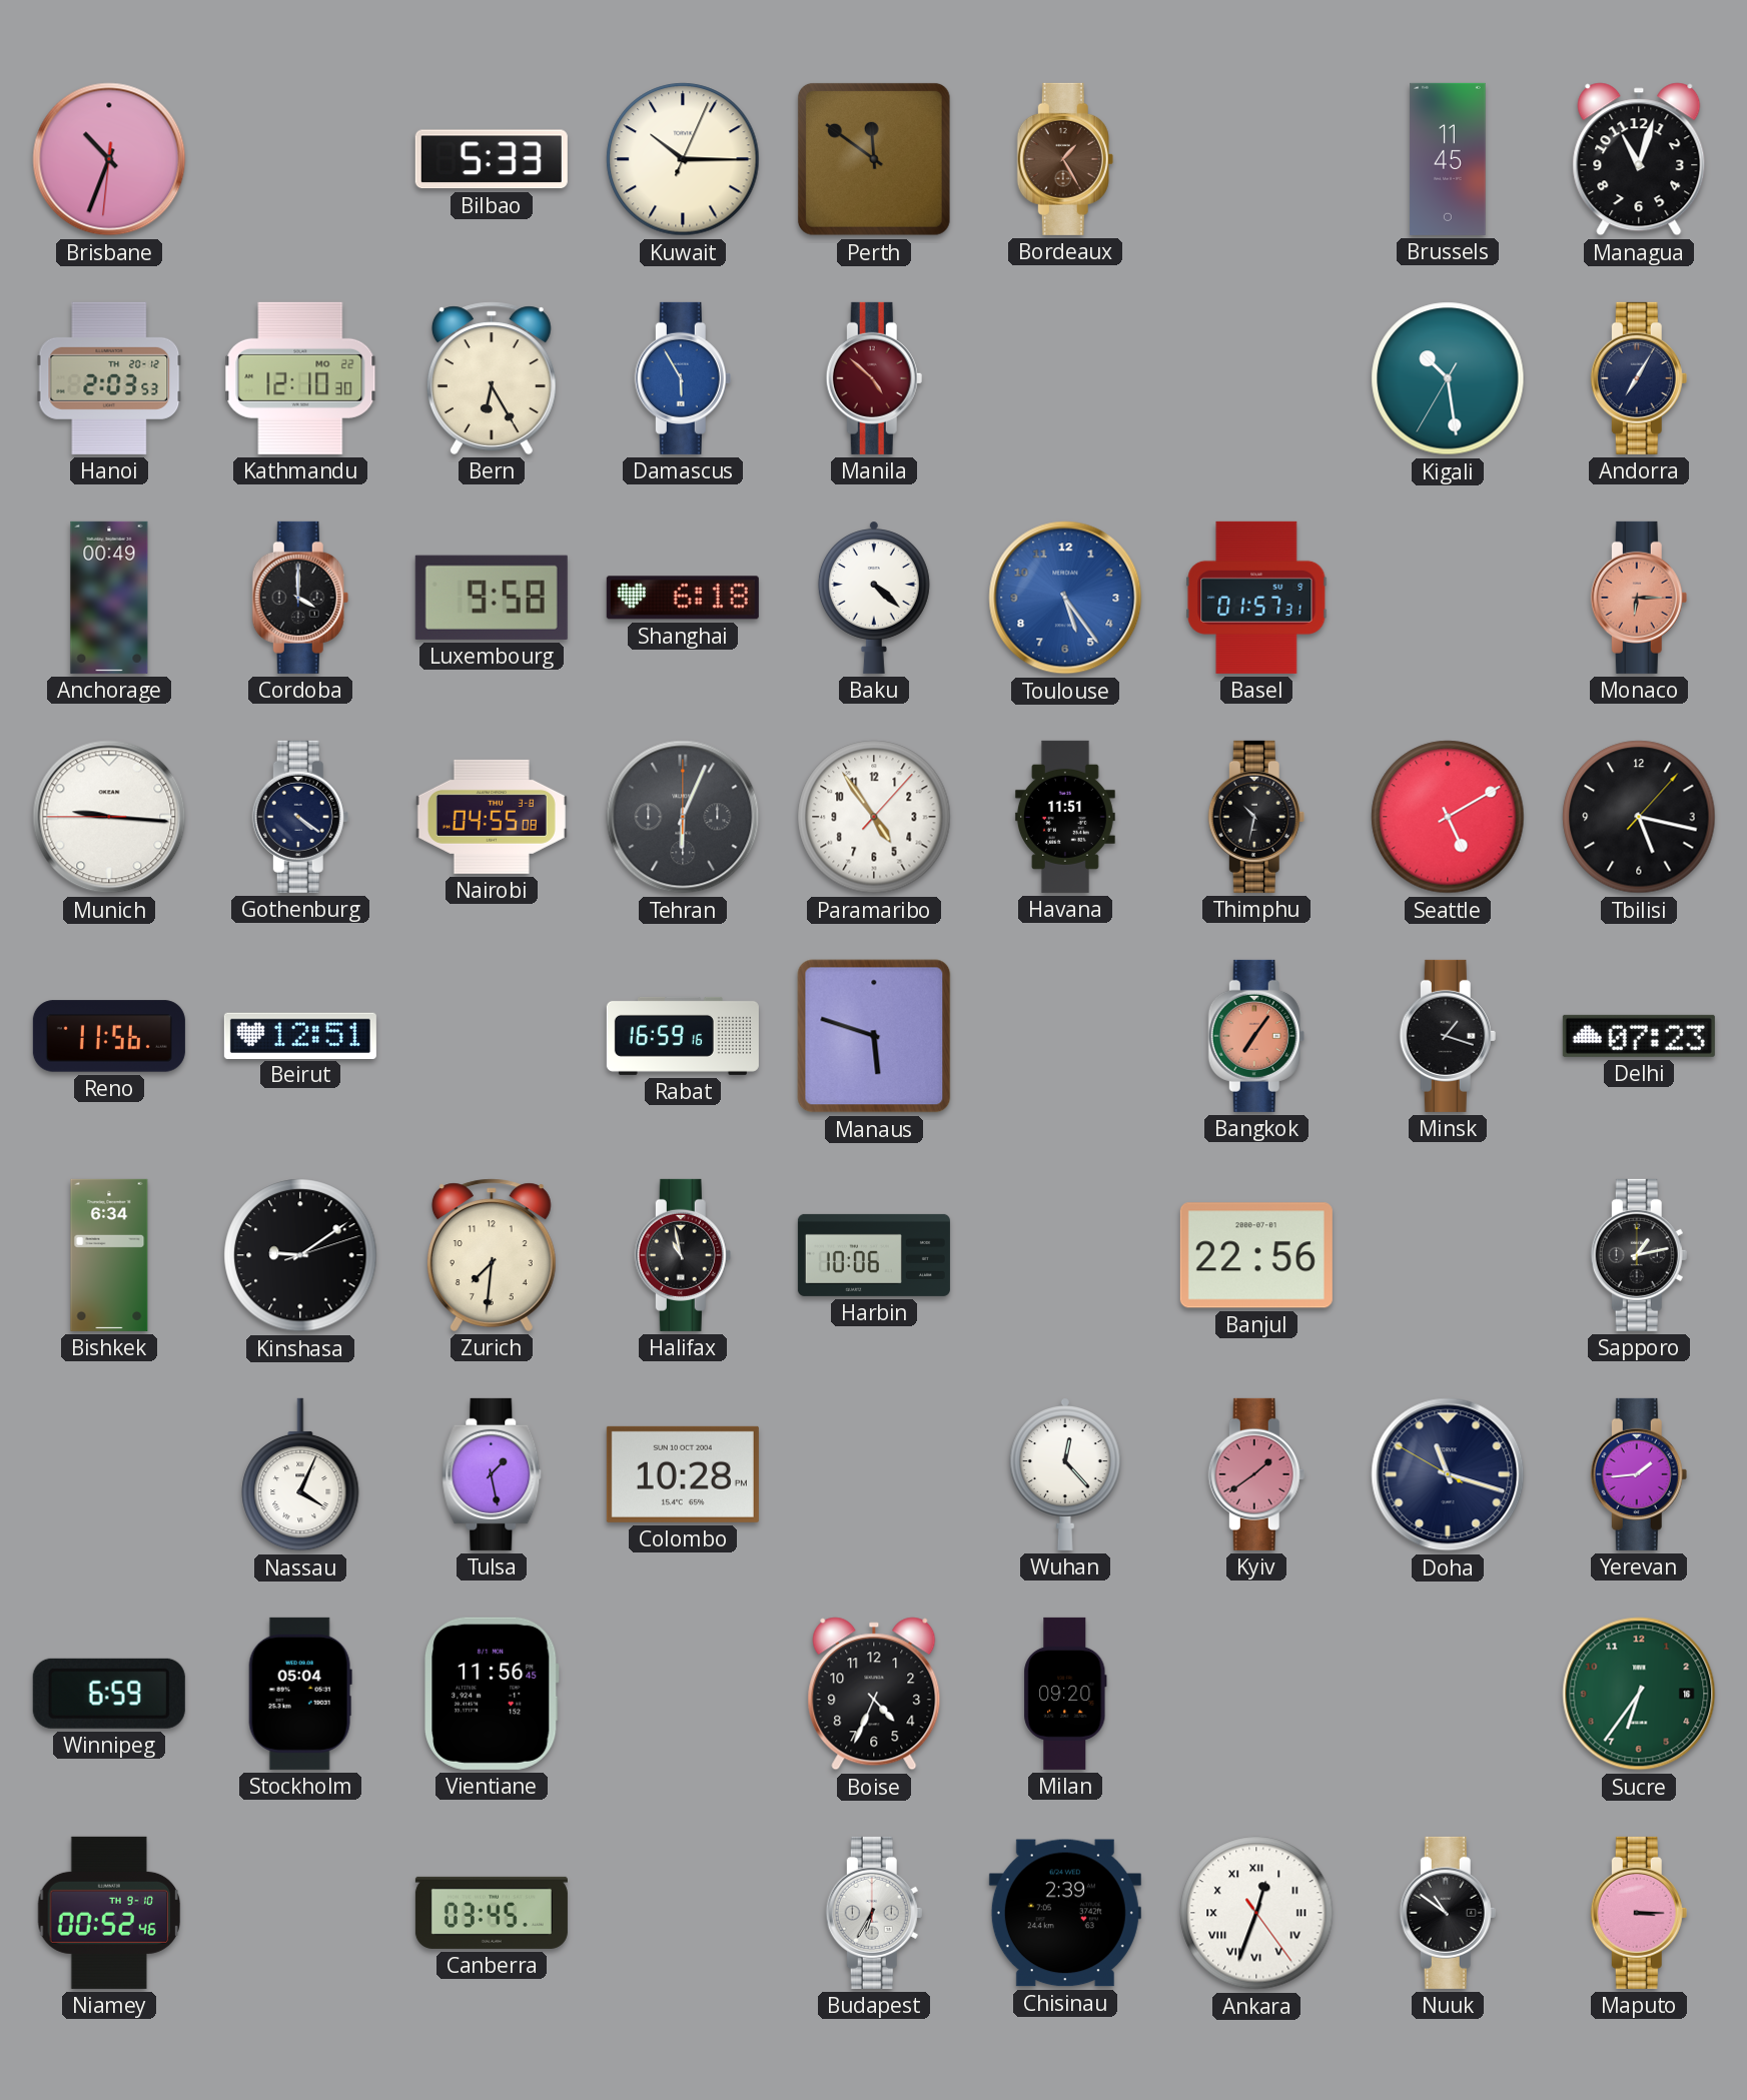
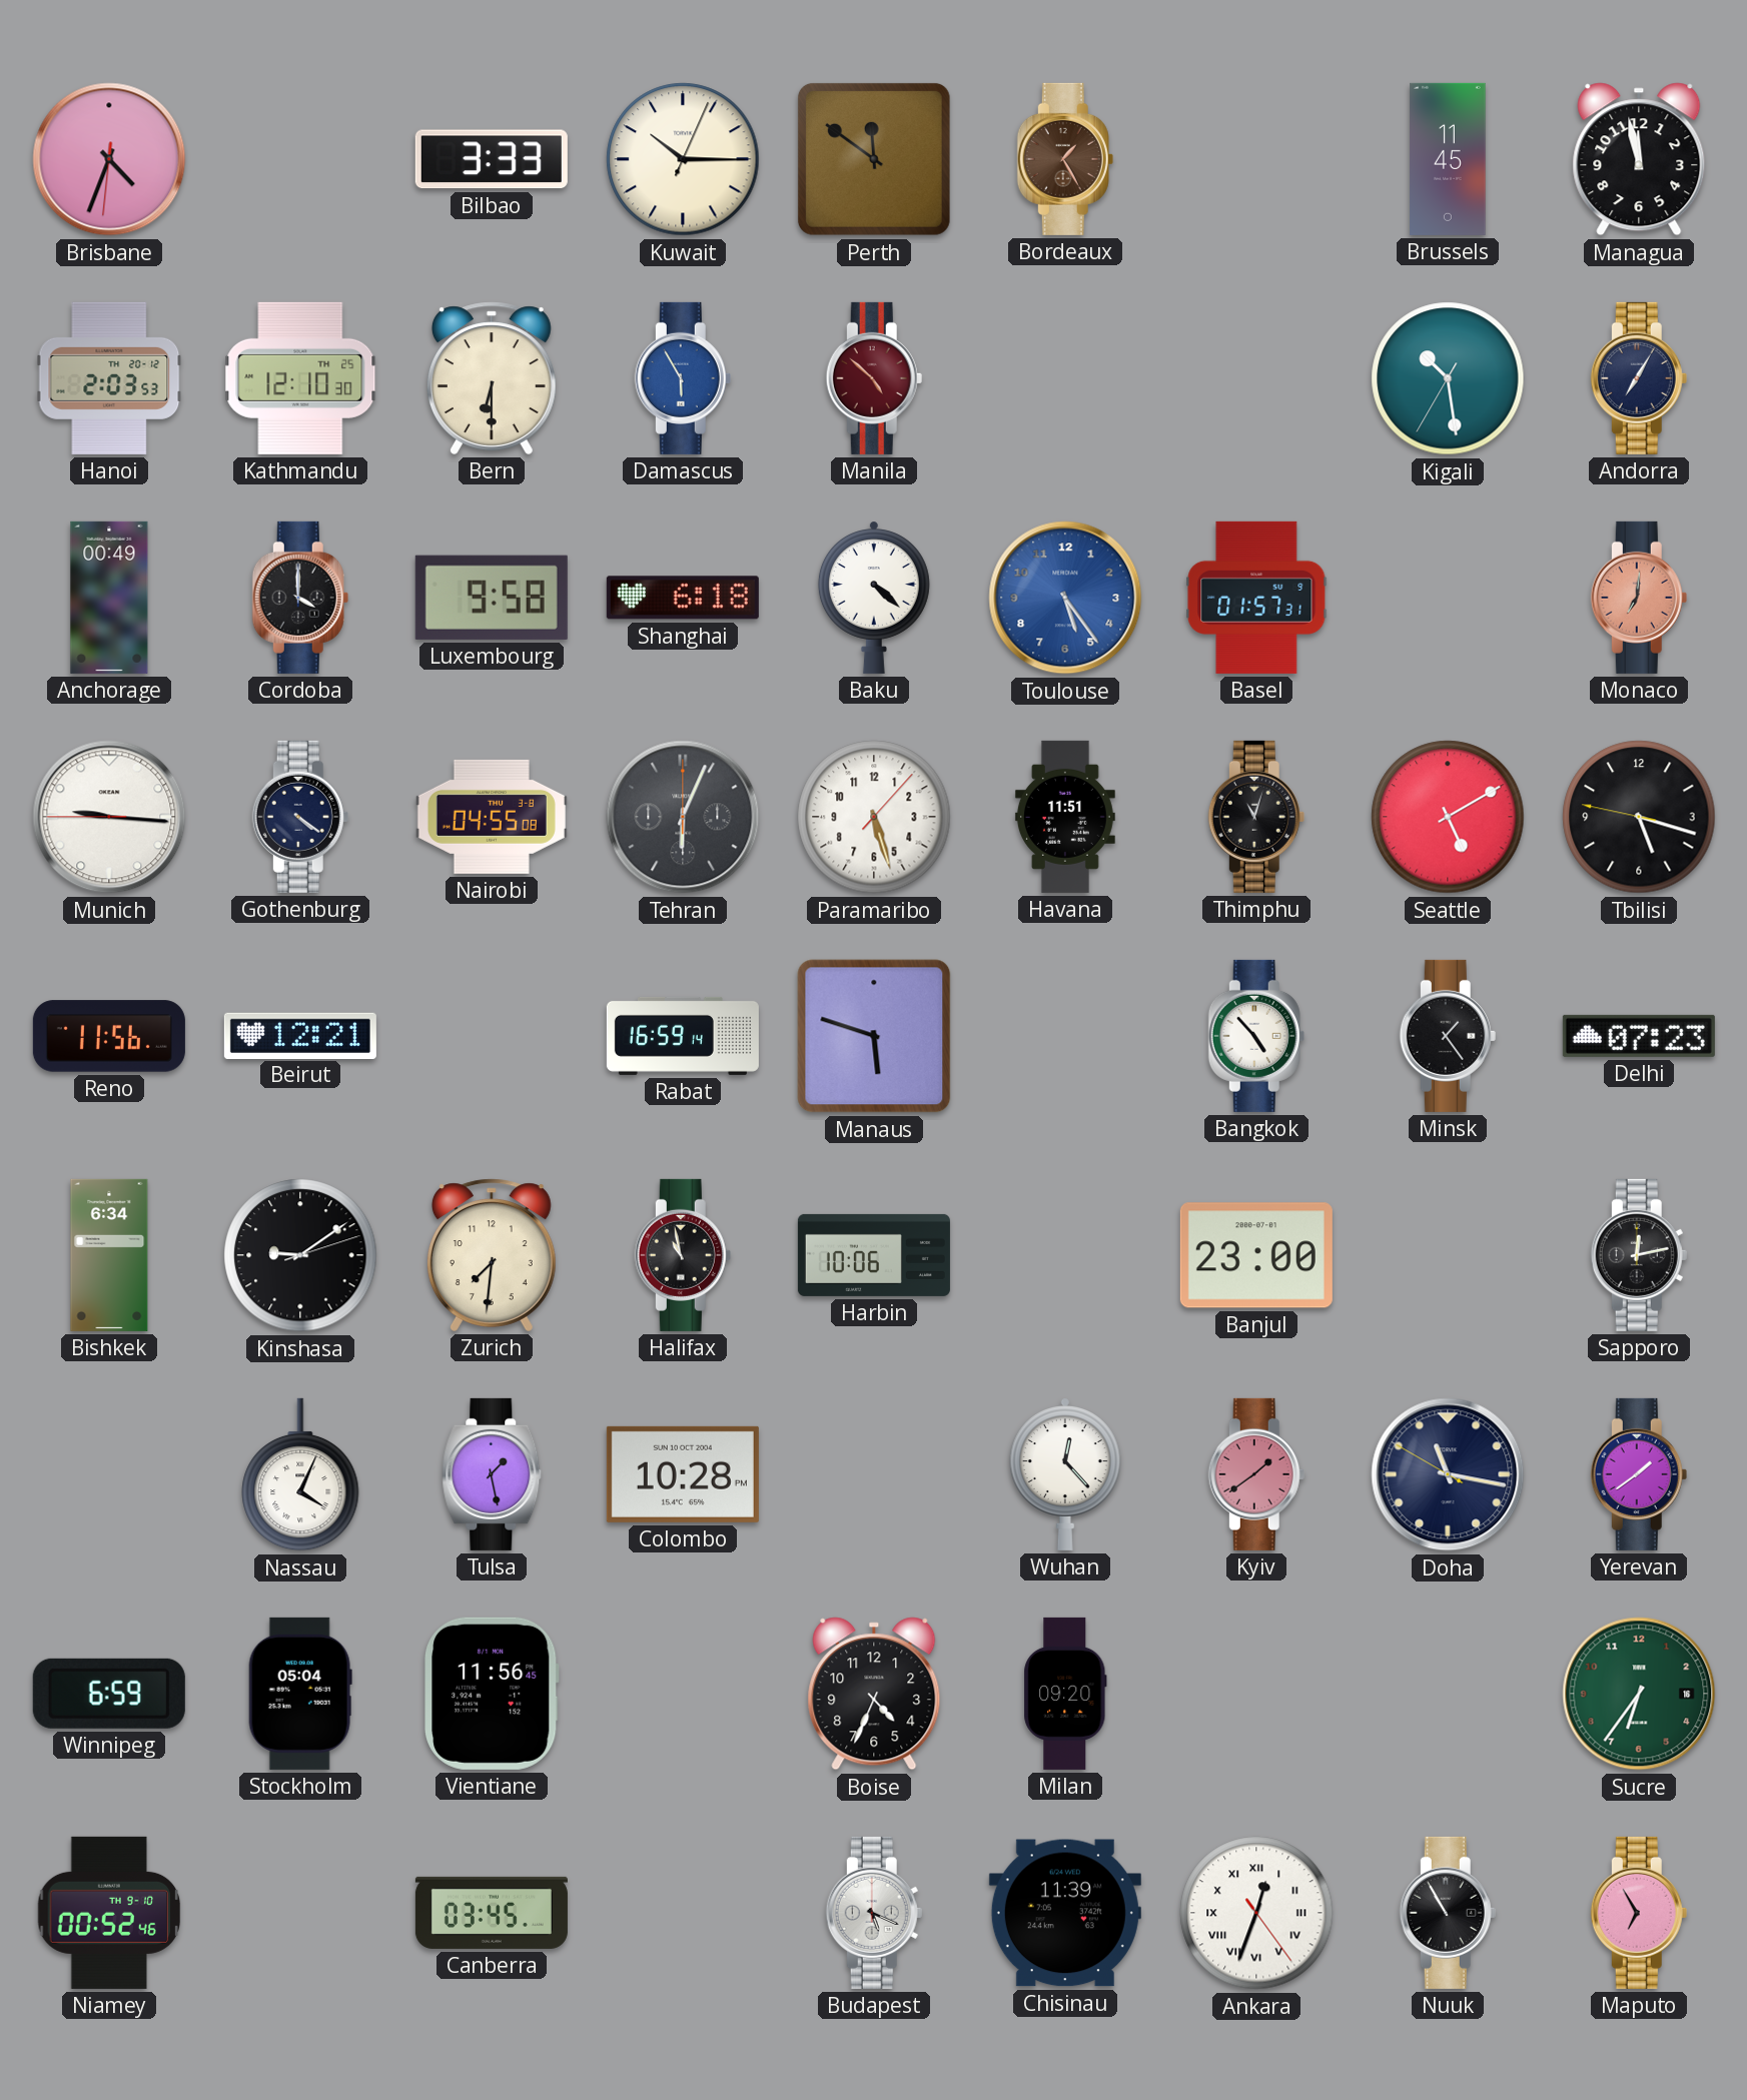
Brisbane: 10:33 -> 4:33
Bilbao: 5:33 -> 3:33
Managua: 11:03 -> 11:58
Kathmandu date: MO 22 -> TH 25
Bern: 6:25 -> 6:30
Monaco: 6:15 -> 7:01
Paramaribo: 4:54 -> 5:27
Thimphu: 10:32 -> 11:03
Tbilisi: 5:17:07 -> 5:17:47
Beirut: 12:51 -> 12:21
Rabat: 16:59:16 -> 16:59:14
Bangkok: 7:06 -> 4:53
Bangkok dial: salmon -> white
Minsk: 1:18 -> 1:24
Banjul: 22:56 -> 23:00
Sapporo: 1:13 -> 12:13
Doha: 11:17 -> 11:16
Yerevan: 1:44 -> 1:39
Budapest: 6:35 -> 5:19
Chisinau: 2:39 -> 11:39
Nuuk: 10:51 -> 10:55
Maputo: 3:15 -> 6:55
